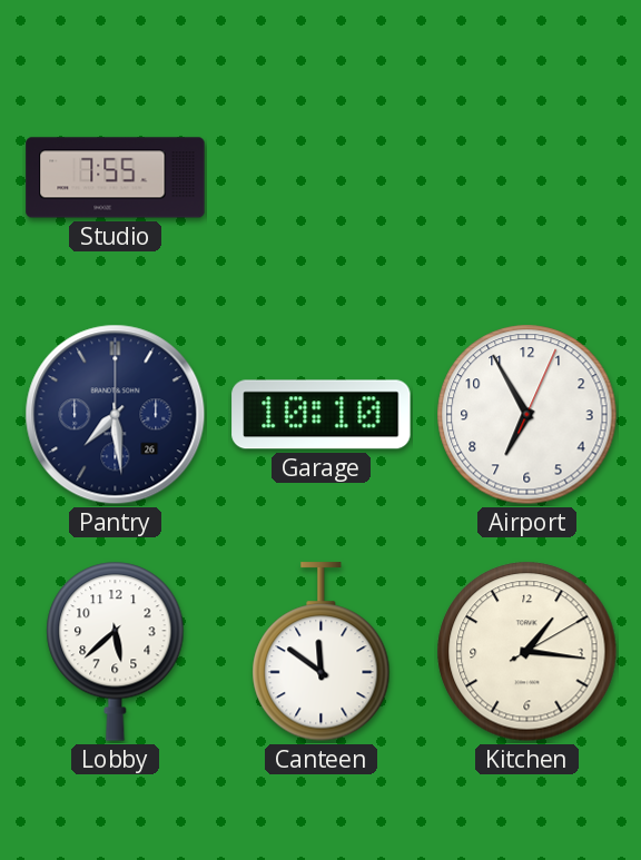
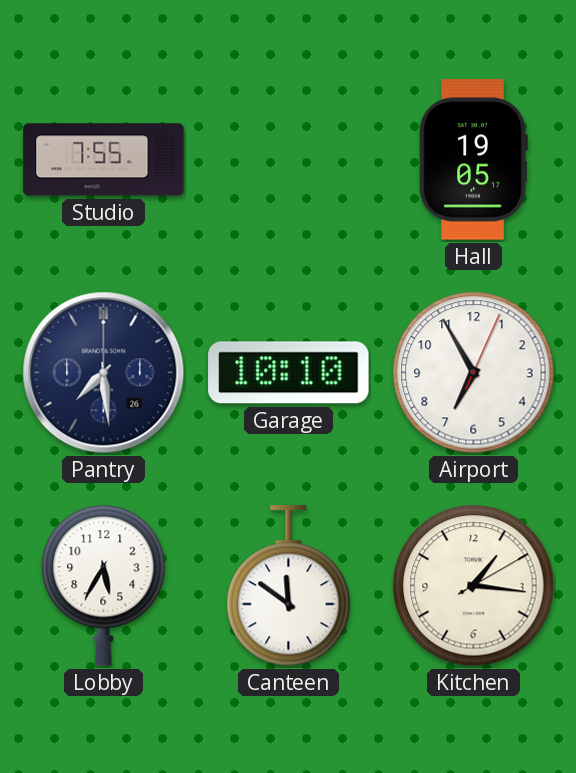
Hall: none -> 19:05
Lobby: 5:38 -> 5:35
